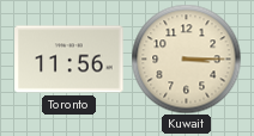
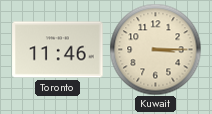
Toronto: 11:56 -> 11:46
